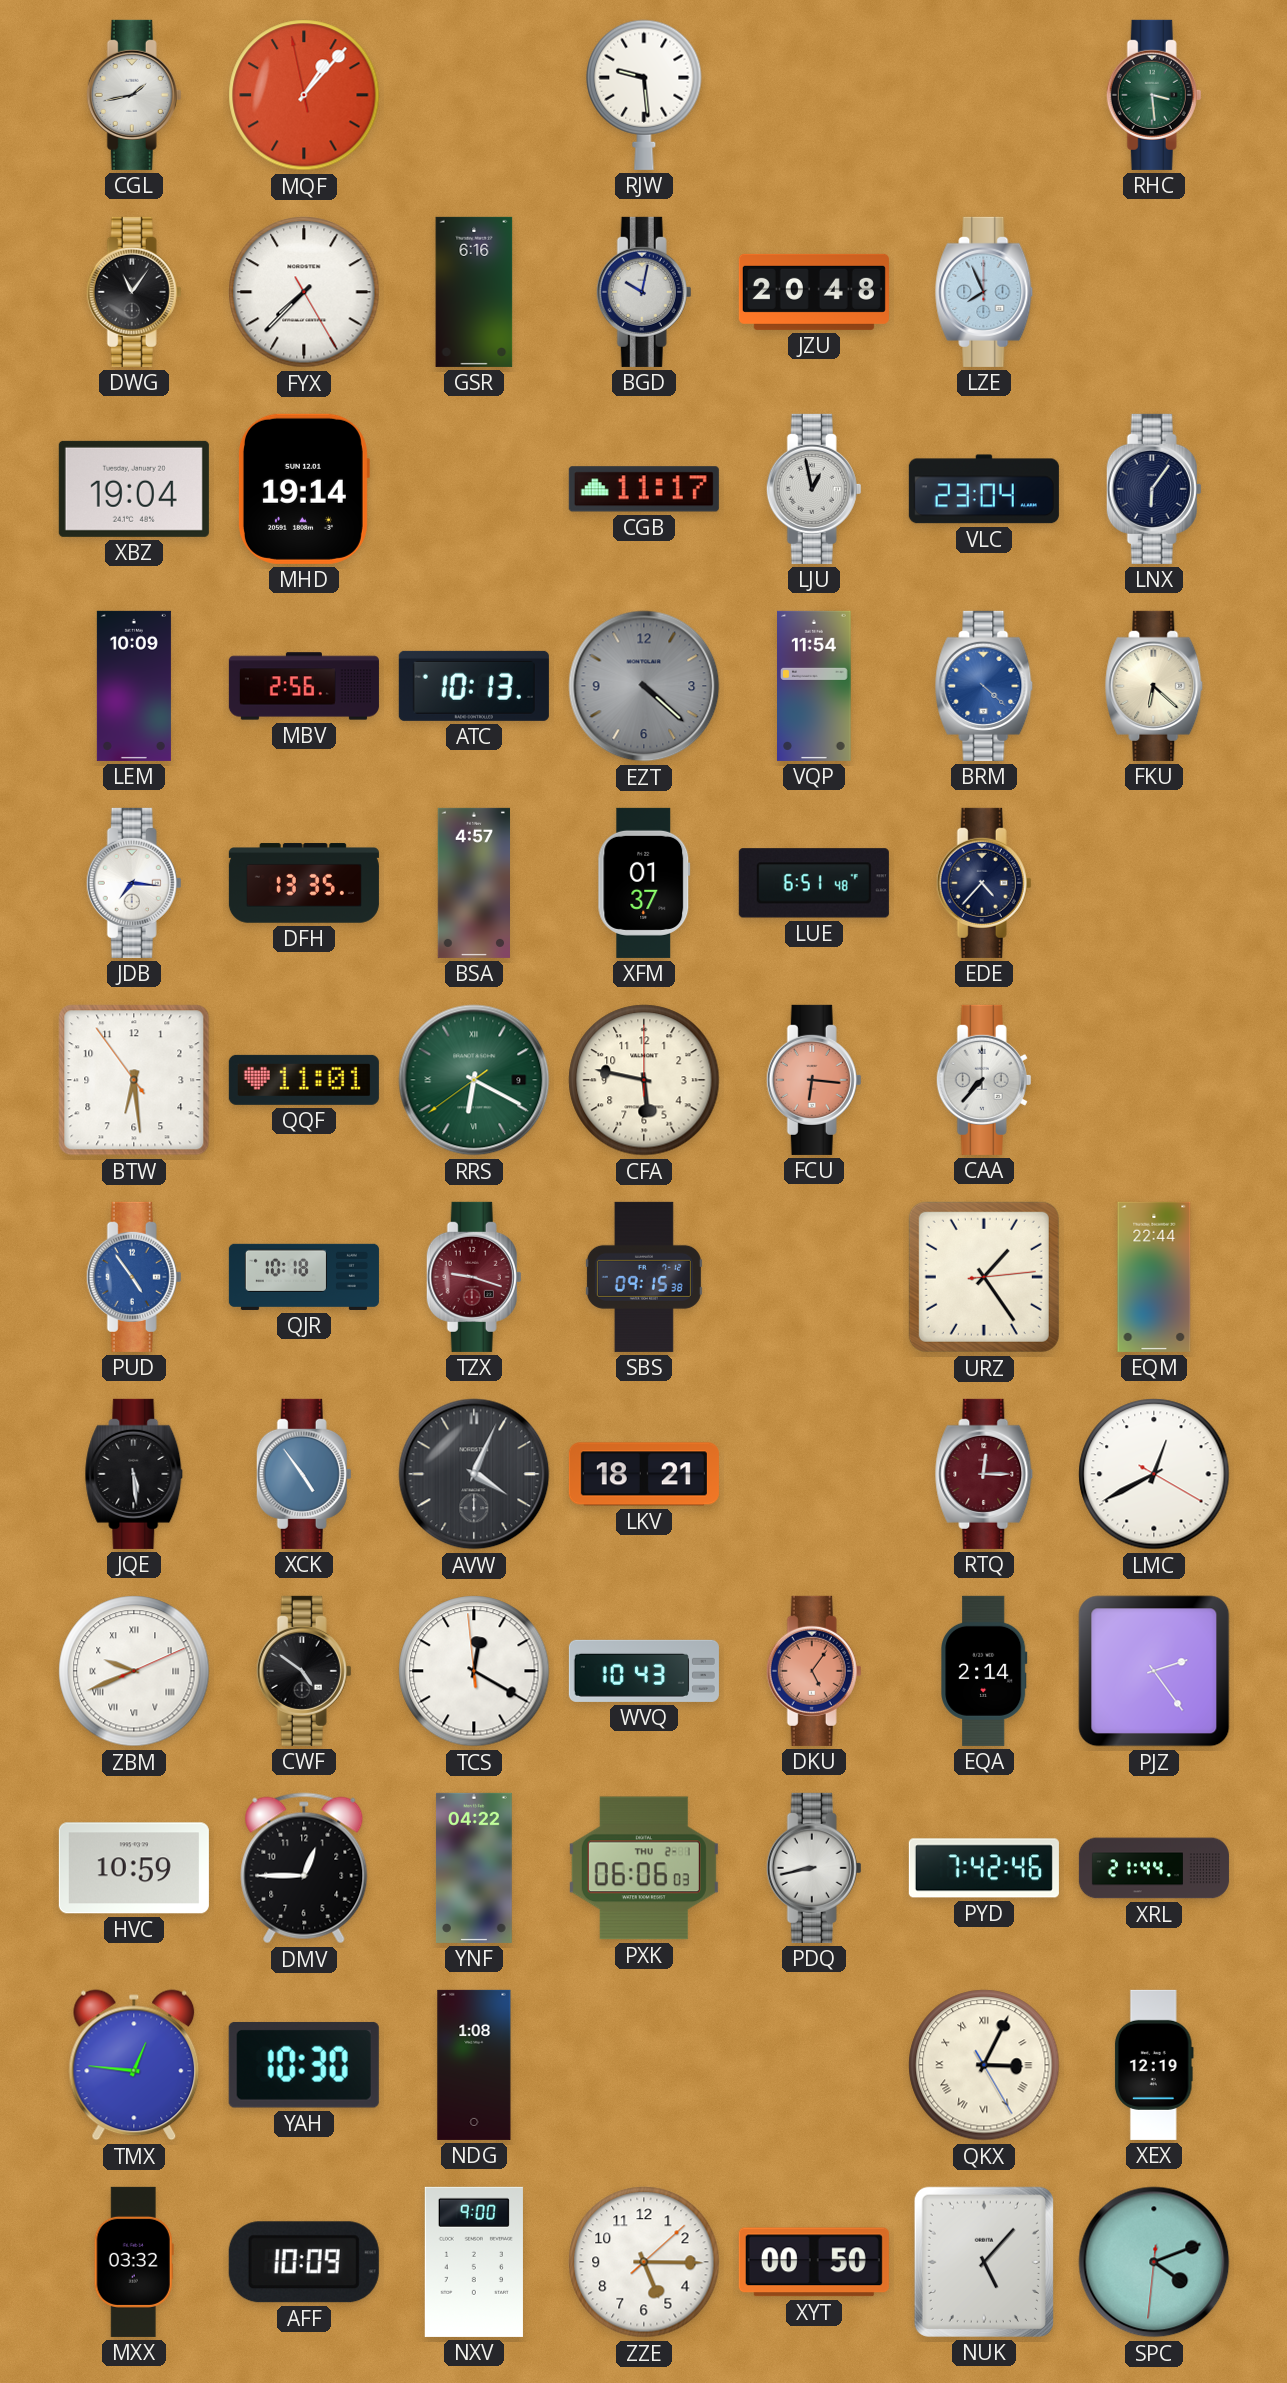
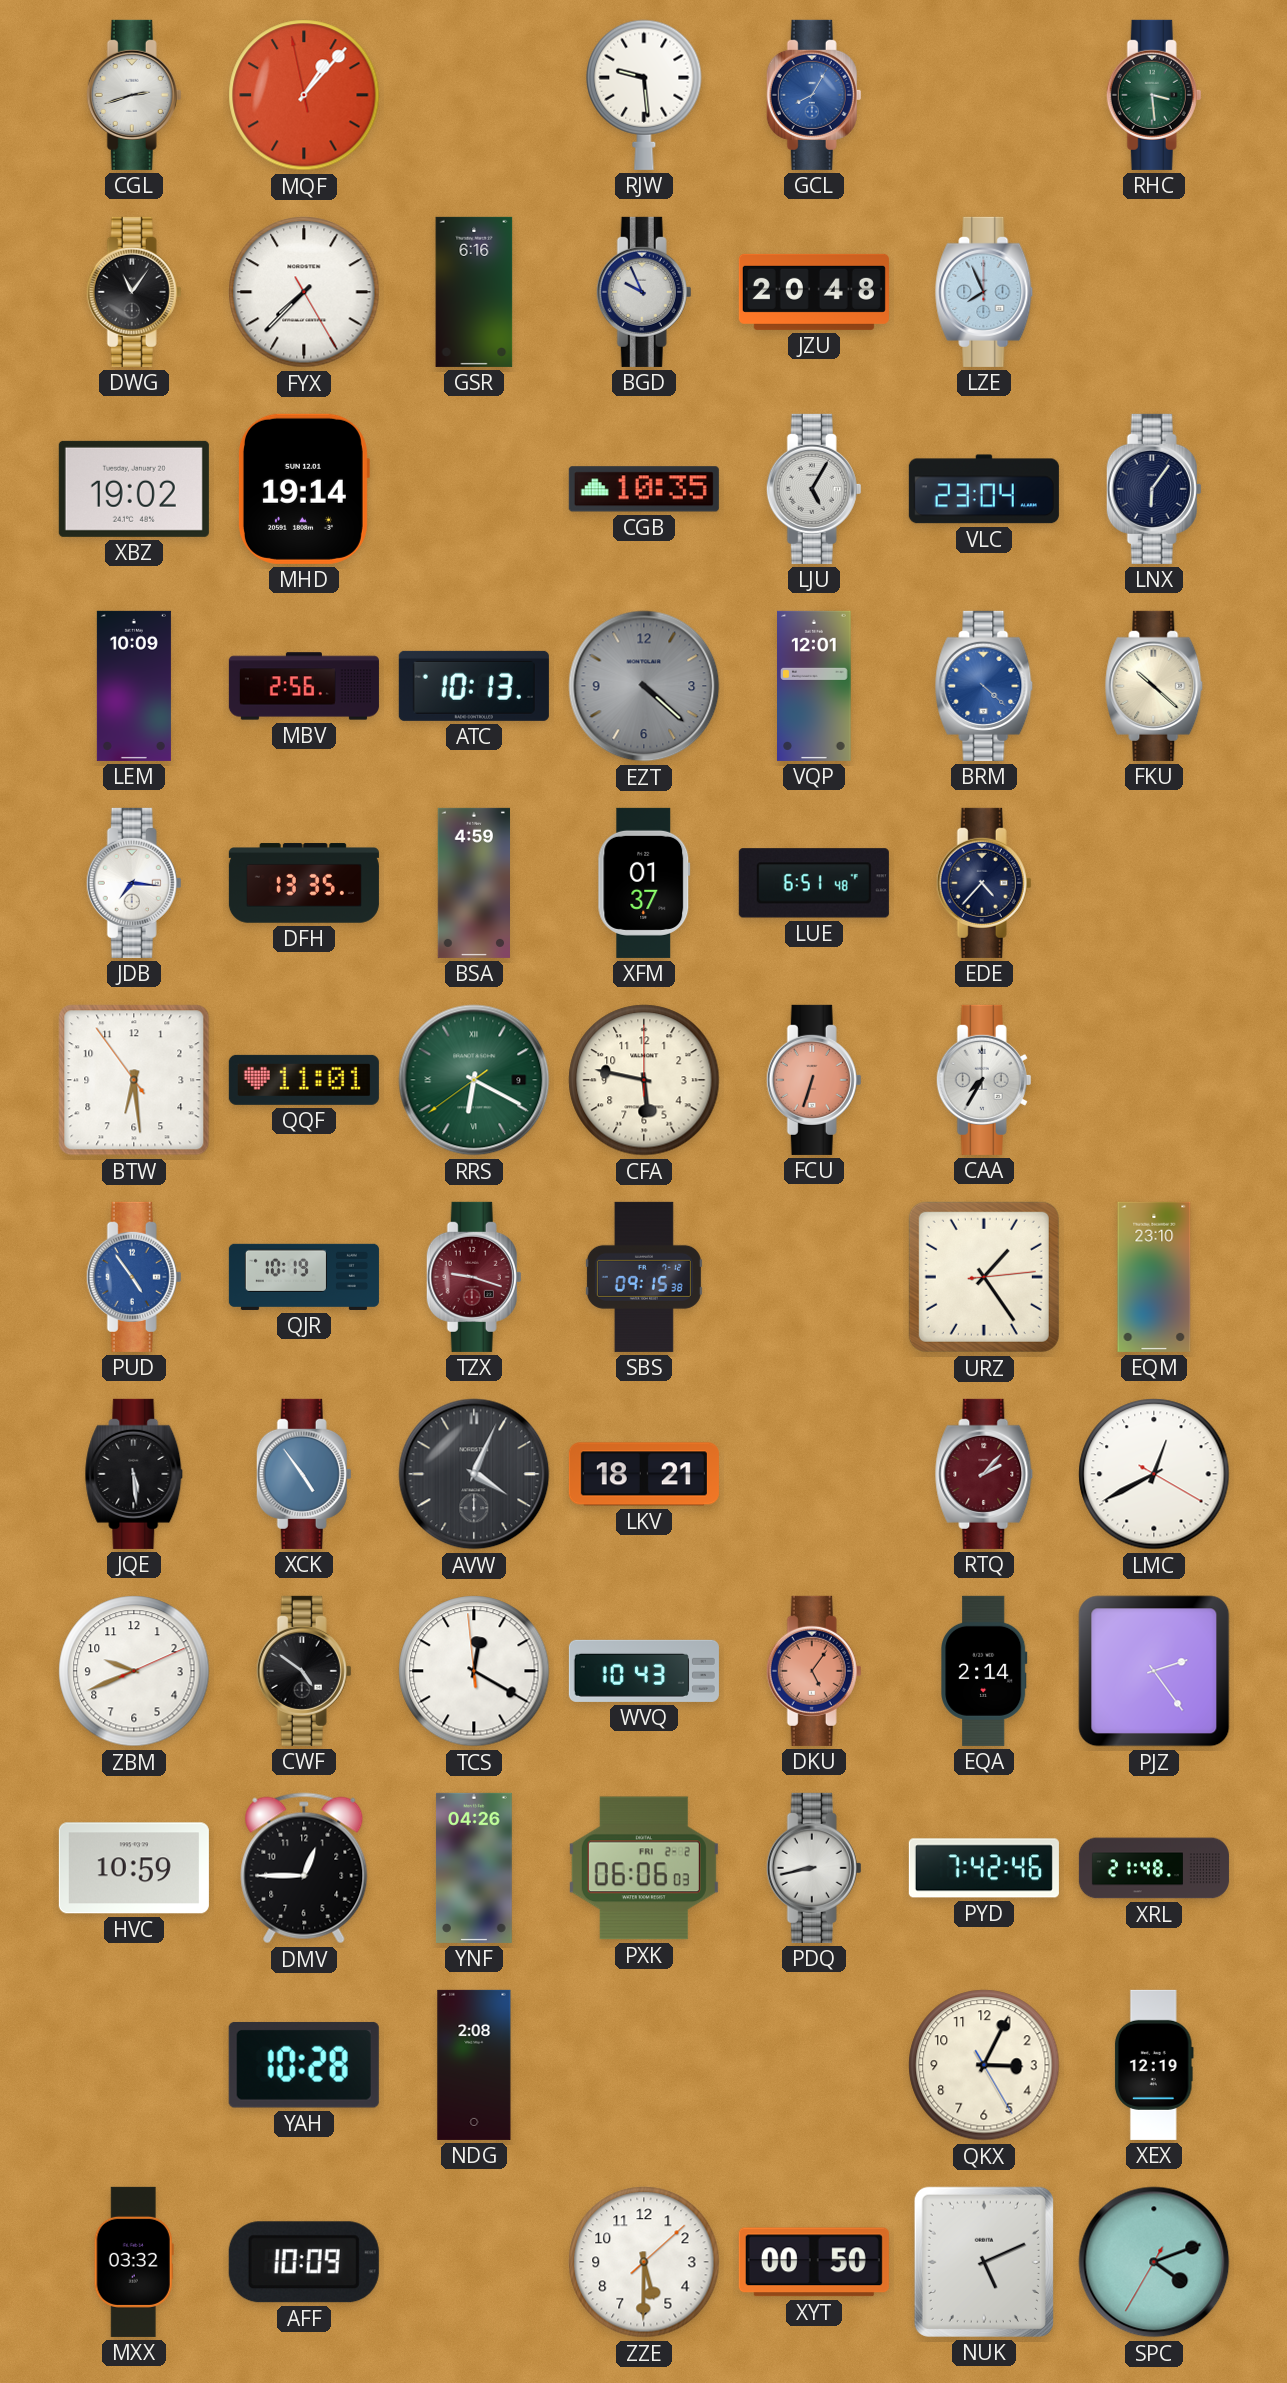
CGL: 1:43 -> 2:42
GCL: none -> 8:05
BGD: 10:02 -> 9:56
XBZ: 19:04 -> 19:02
CGB: 11:17 -> 10:35
LJU: 12:58 -> 5:05
VQP: 11:54 -> 12:01
FKU: 6:22 -> 10:22
BSA: 4:57 -> 4:59
FCU: 6:16 -> 6:33
CAA: 7:37 -> 7:35
QJR: 10:18 -> 10:19
EQM: 22:44 -> 23:10
RTQ: 12:15 -> 2:07
ZBM numerals: Roman -> Arabic
YNF: 04:22 -> 04:26
PXK date: THU 2-1 -> FRI 2-2
XRL: 21:44 -> 21:48
TMX: 12:46 -> none
YAH: 10:30 -> 10:28
NDG: 1:08 -> 2:08
QKX numerals: Roman -> Arabic
NXV: 9:00 -> none
ZZE: 5:15 -> 5:30
NUK: 5:07 -> 5:11
SPC: 4:11:31 -> 4:11:35
